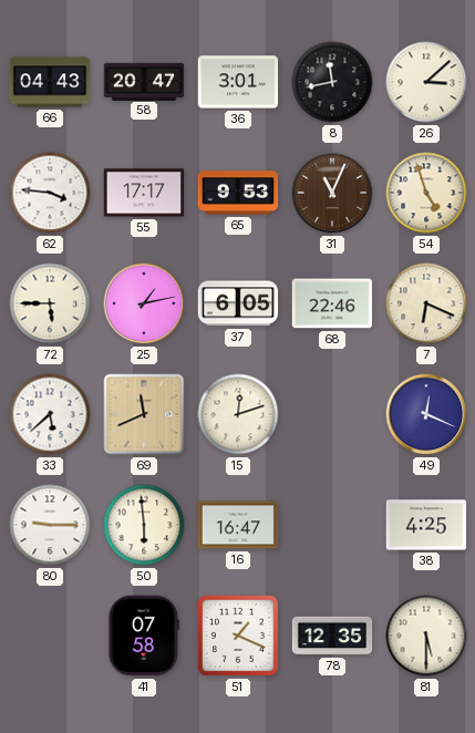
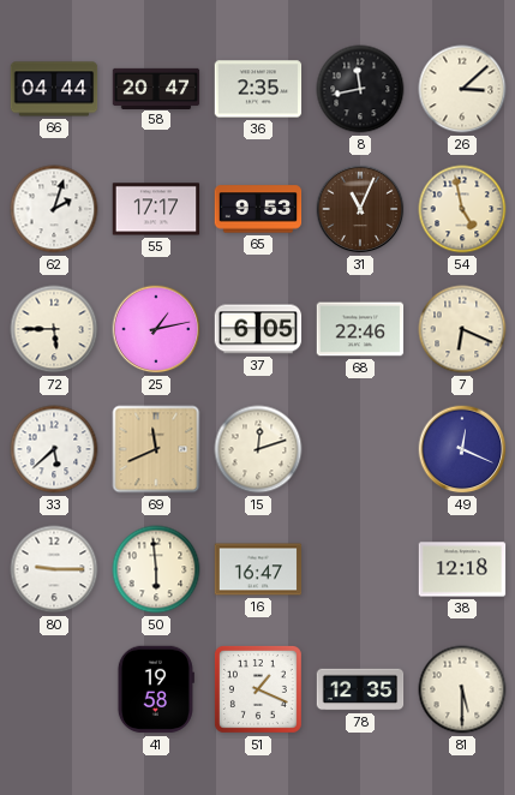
66: 04:43 -> 04:44
36: 3:01 -> 2:35
62: 3:46 -> 2:03
54: 4:57 -> 4:58
38: 4:25 -> 12:18
41: 07:58 -> 19:58
